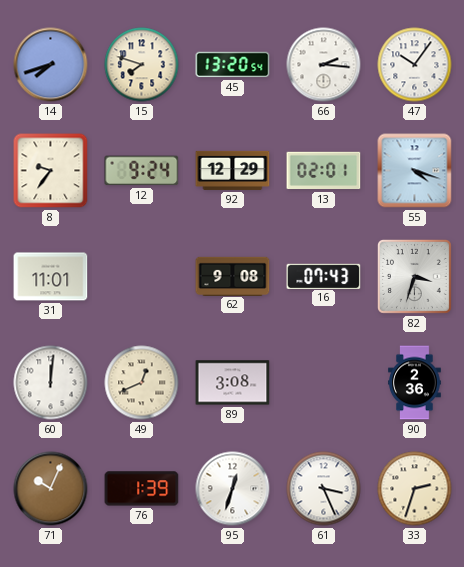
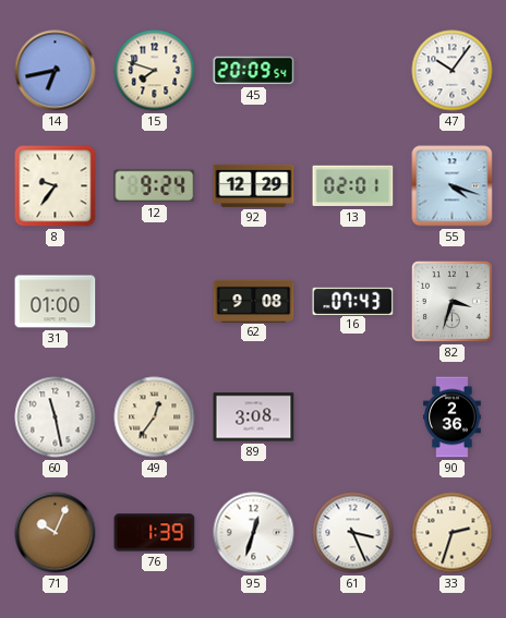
14: 7:42 -> 6:43
45: 13:20 -> 20:09
66: 2:16 -> none
31: 11:01 -> 01:00
60: 12:01 -> 11:28
49: 12:41 -> 12:36
